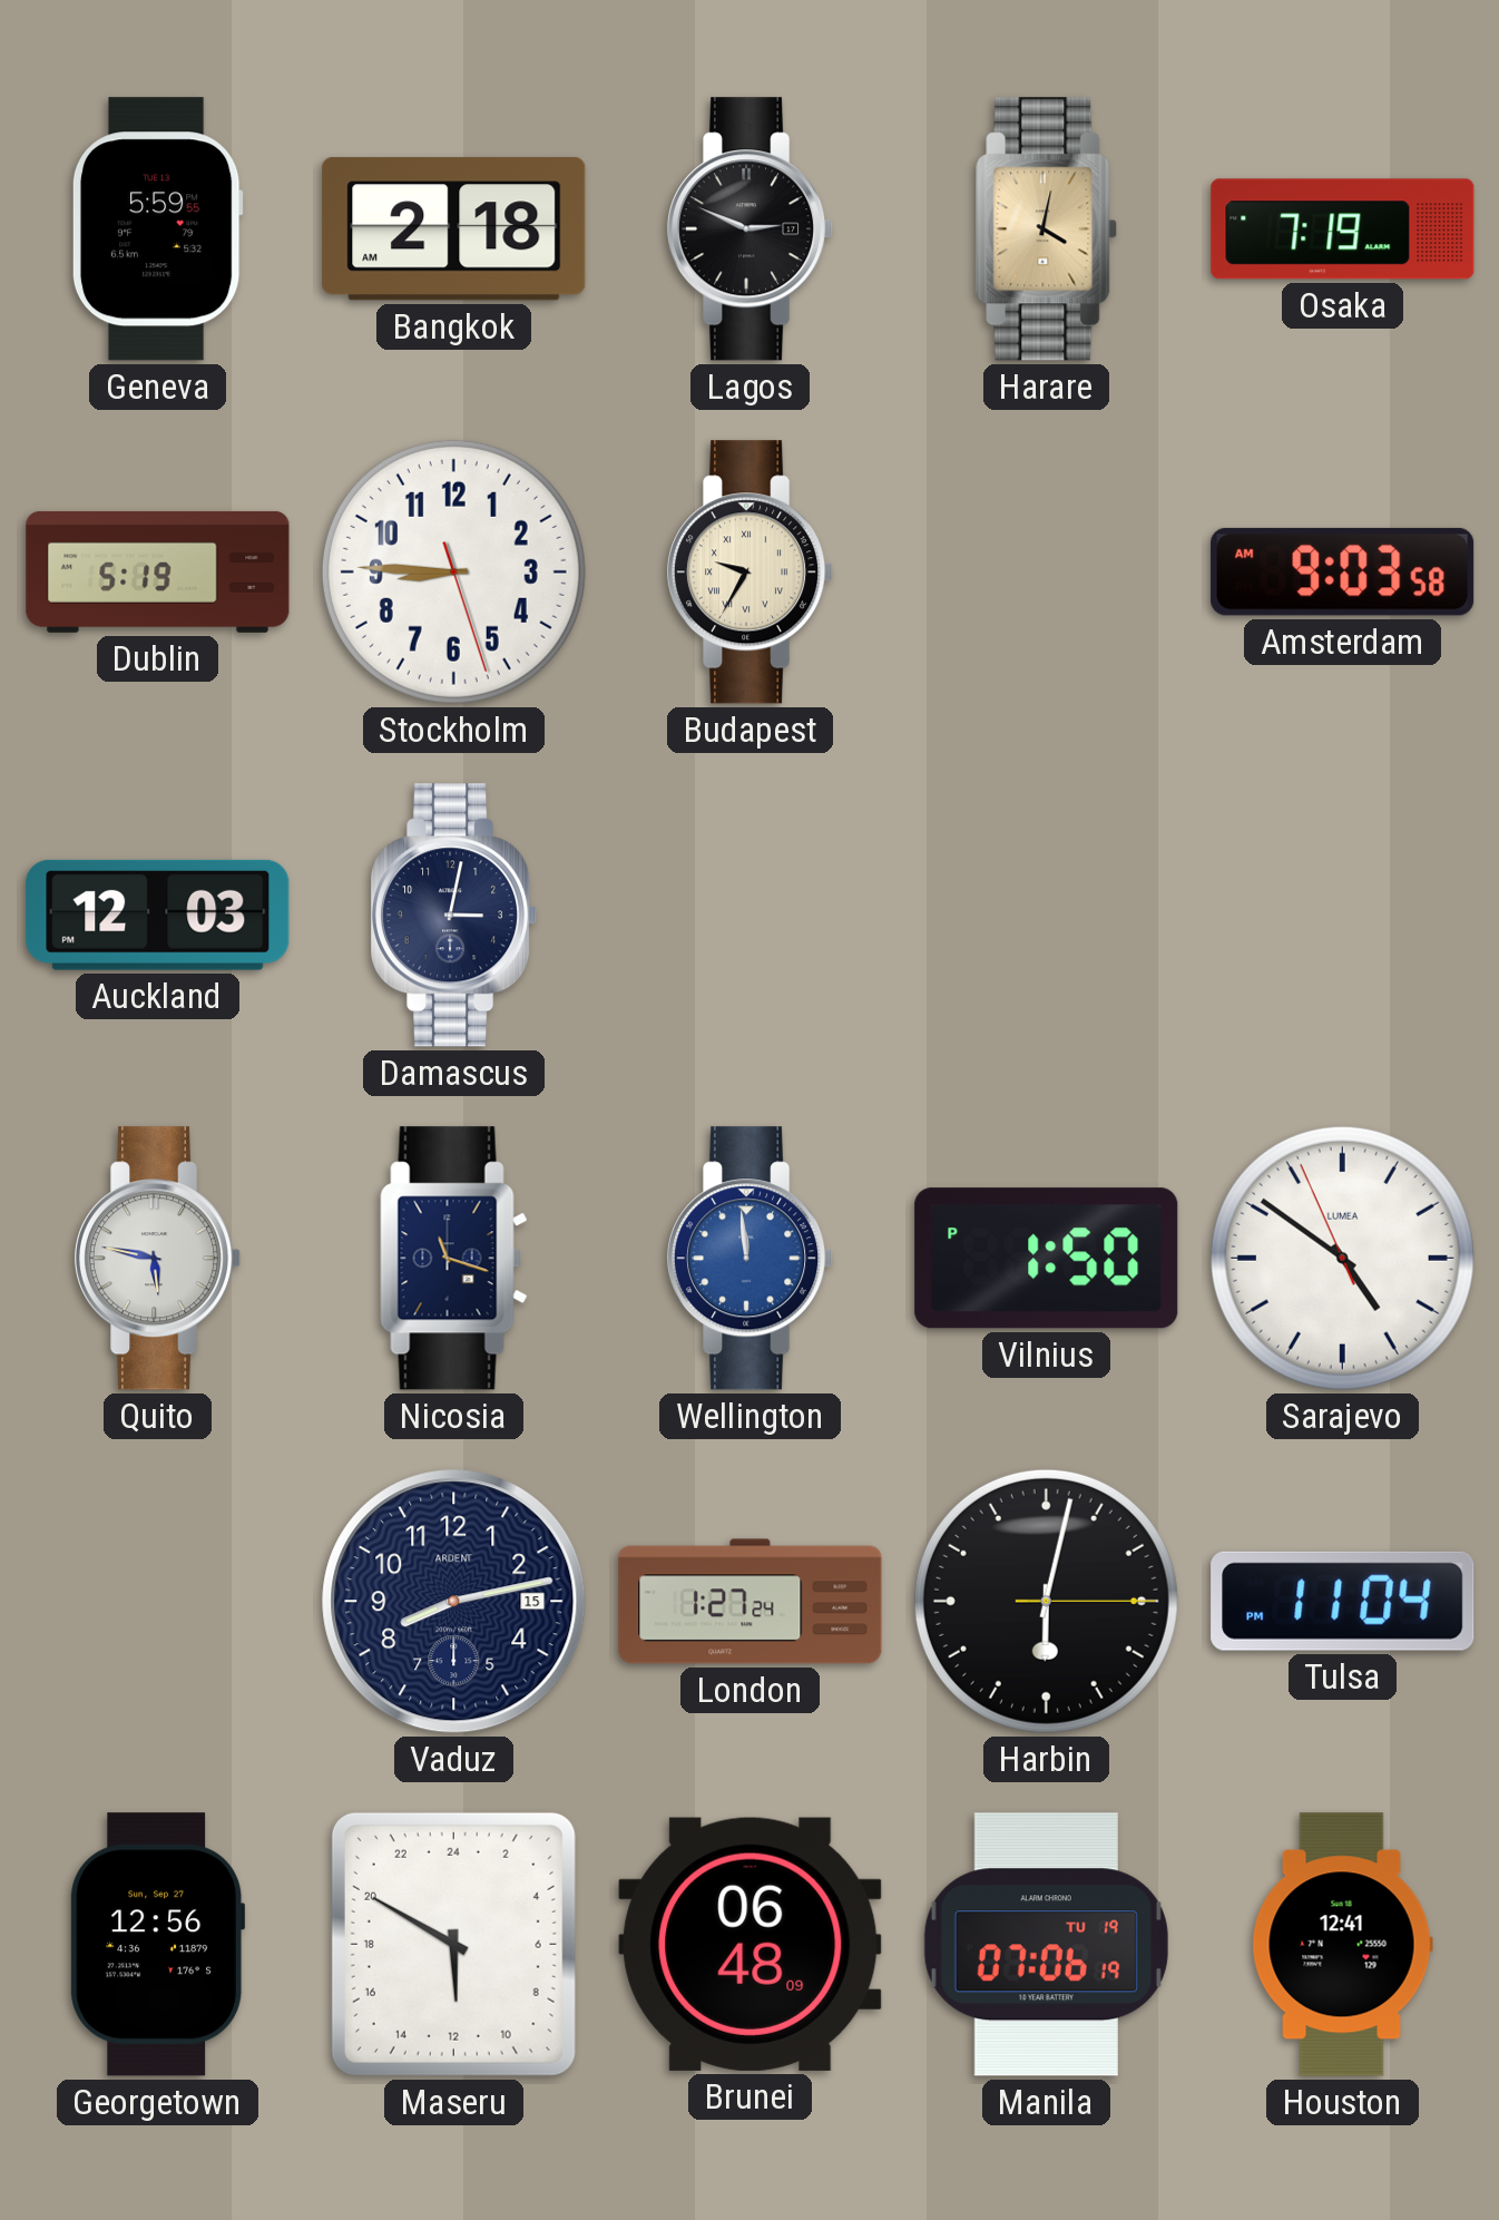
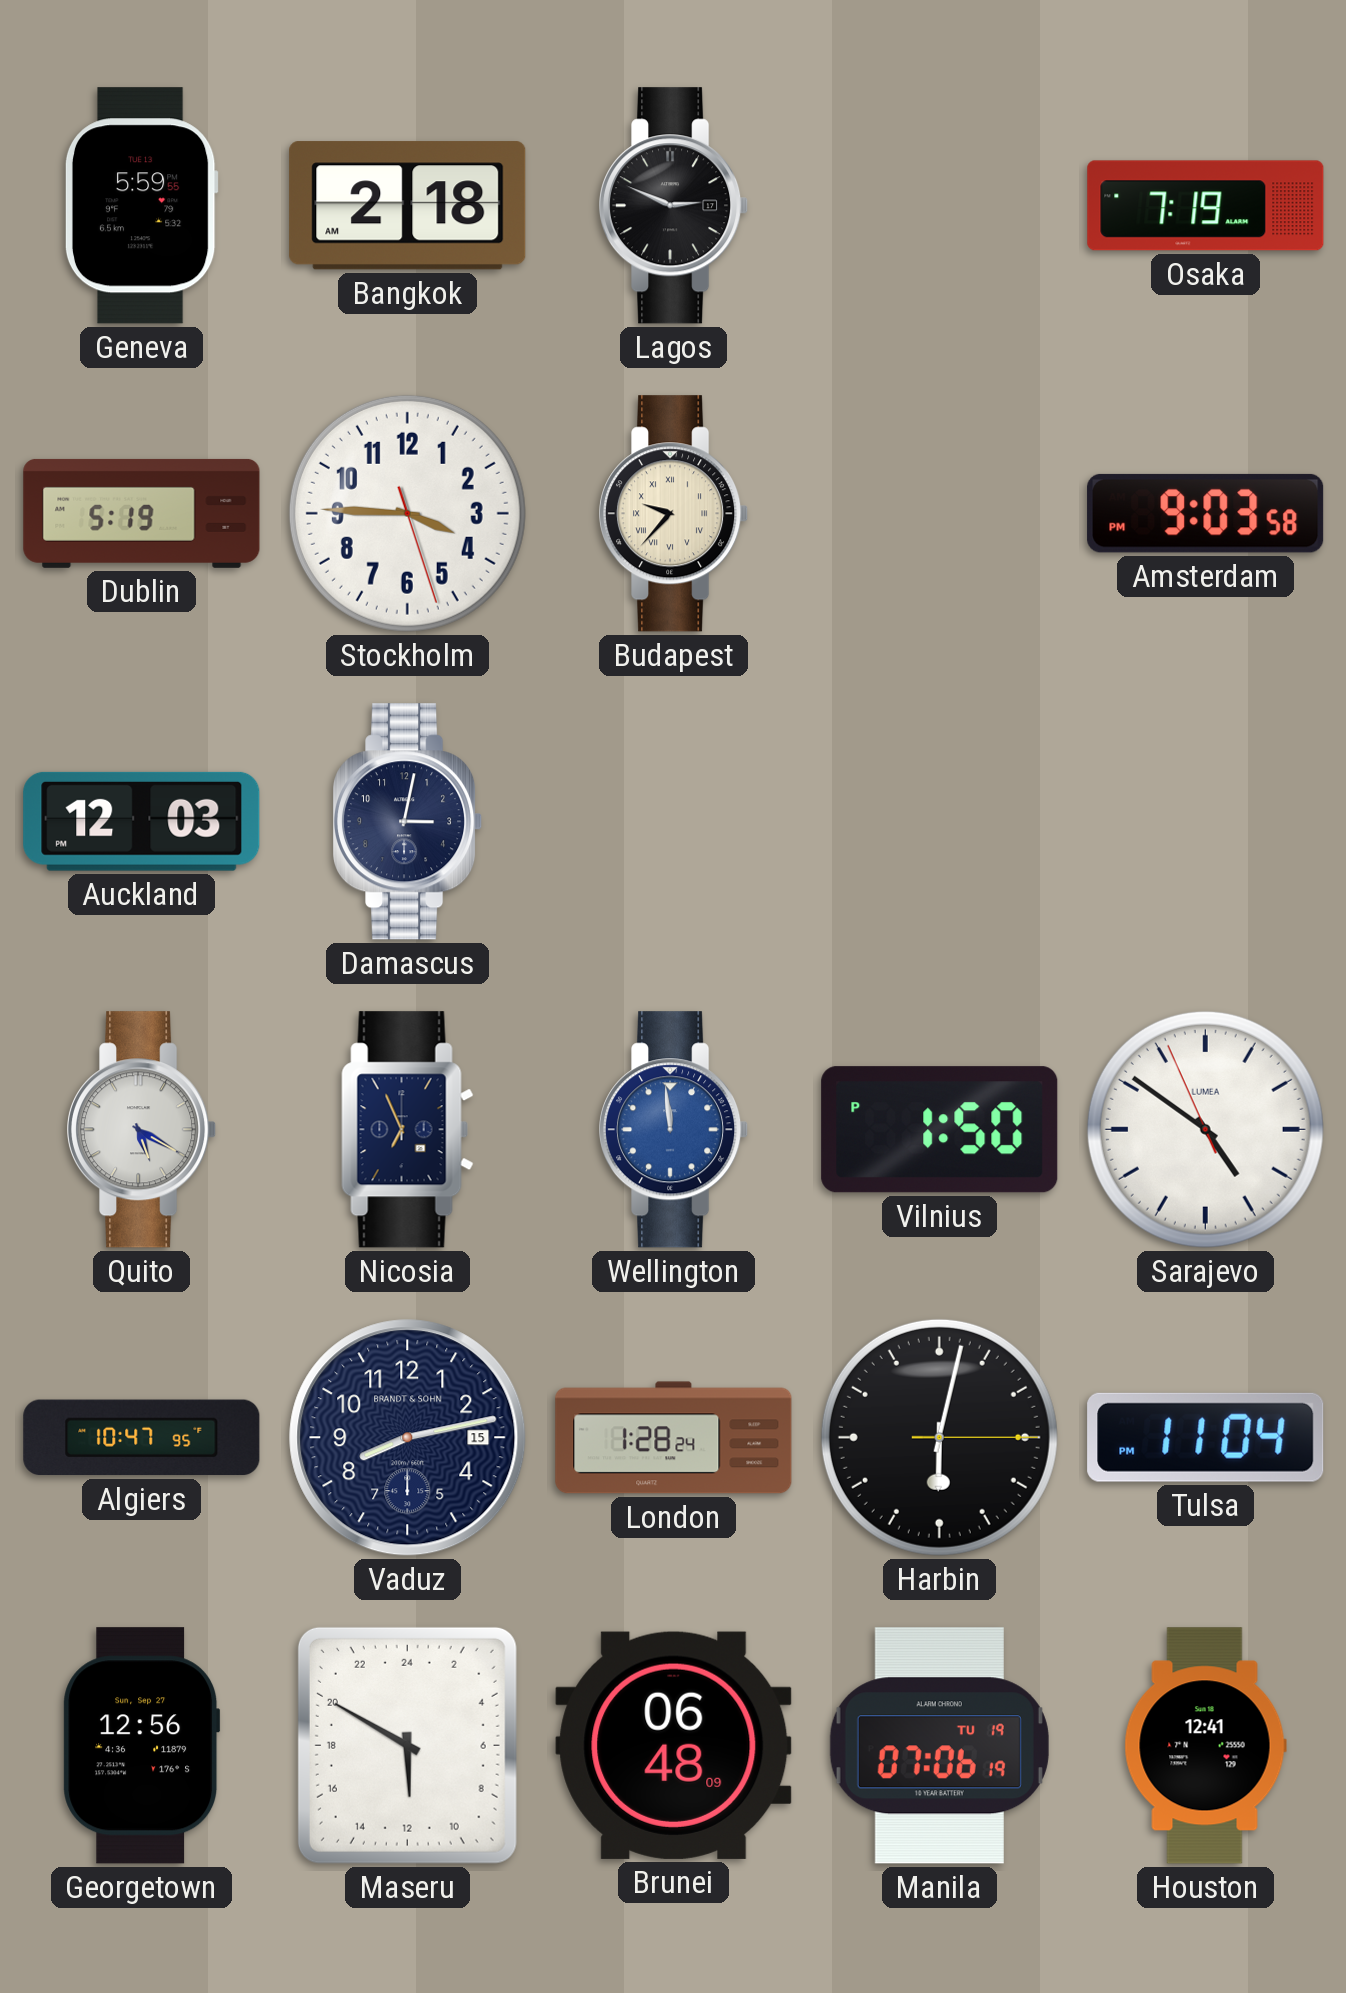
Harare: 4:02 -> none
Stockholm: 8:45 -> 3:45
Budapest: 9:35 -> 9:37
Amsterdam: 9:03:58 AM -> 9:03:58 PM
Quito: 5:47 -> 5:20
Nicosia: 11:18 -> 6:56
Algiers: none -> 10:47
Vaduz brand: ARDENT -> BRANDT & SOHN
London: 1:27 -> 1:28
